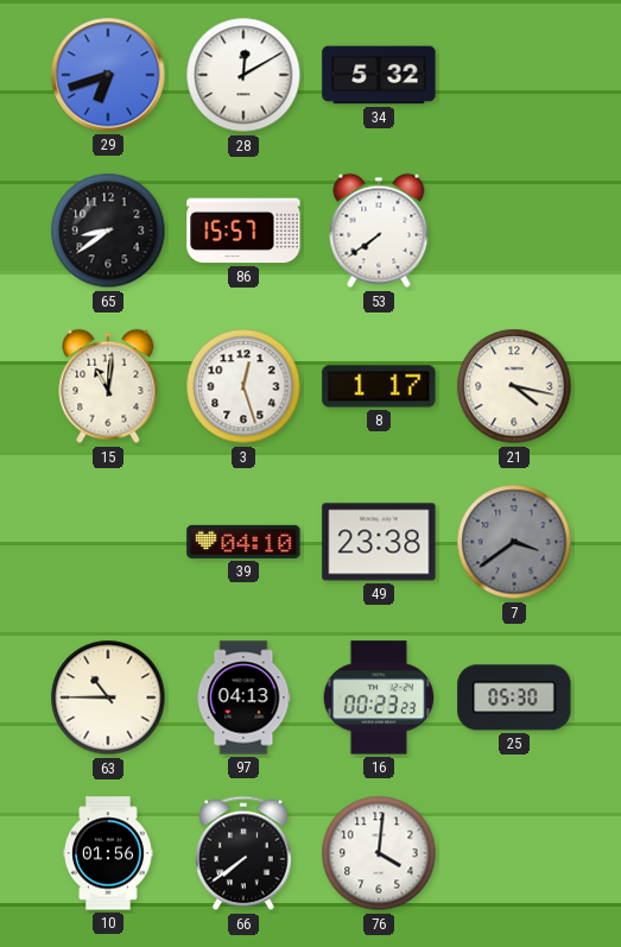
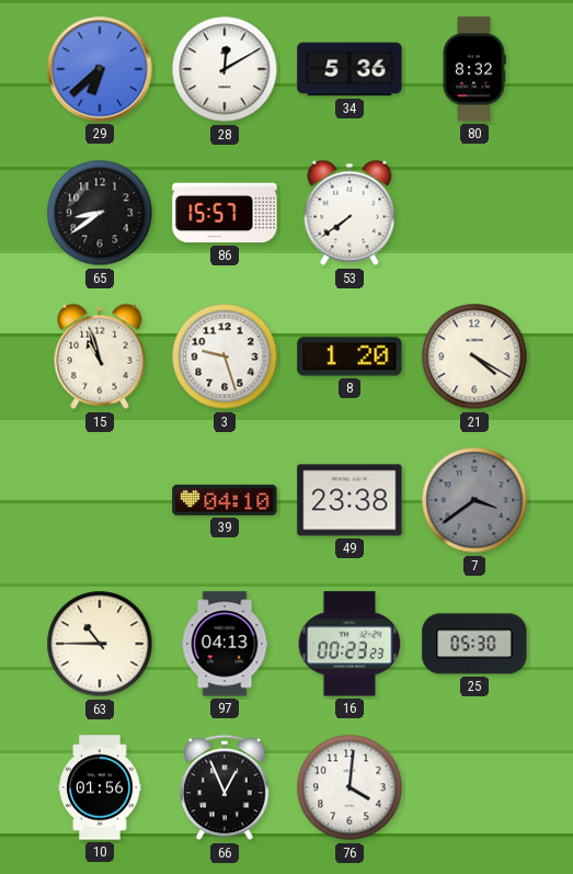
29: 6:42 -> 6:38
34: 5:32 -> 5:36
80: none -> 8:32
15: 11:01 -> 10:57
3: 12:27 -> 9:27
8: 1:17 -> 1:20
21: 4:17 -> 4:20
66: 7:39 -> 12:56
